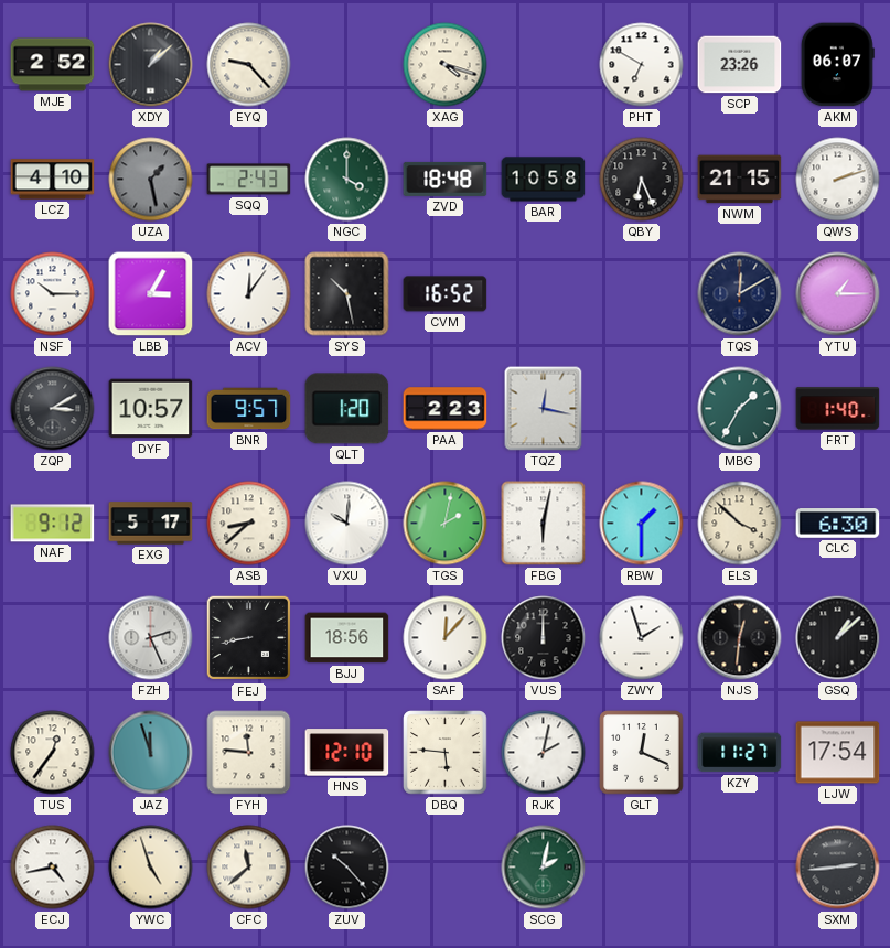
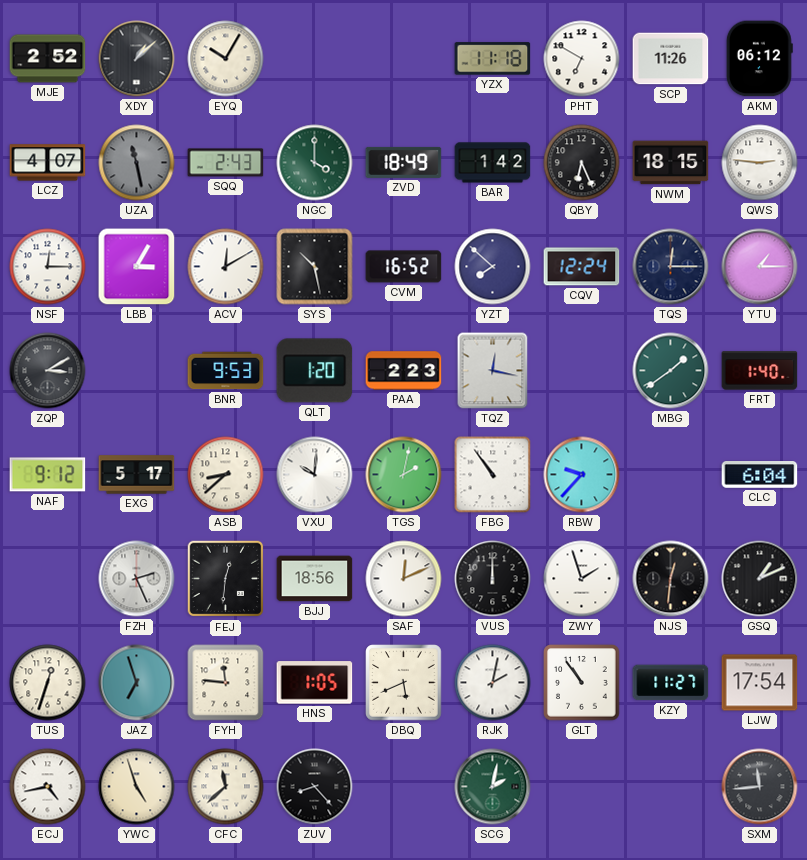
EYQ: 9:23 -> 10:05
XAG: 4:18 -> none
YZX: none -> 11:18
SCP: 23:26 -> 11:26
AKM: 06:07 -> 06:12
LCZ: 4:10 -> 4:07
UZA: 1:28 -> 11:28
ZVD: 18:48 -> 18:49
BAR: 10:58 -> 1:42
NWM: 21:15 -> 18:15
QWS: 2:12 -> 2:46
NSF: 10:15 -> 12:15
ACV: 12:06 -> 12:10
YZT: none -> 7:52
CQV: none -> 12:24
TQS: 12:10 -> 12:15
DYF: 10:57 -> none
BNR: 9:57 -> 9:53
MBG: 1:35 -> 1:39
FBG: 6:02 -> 10:54
RBW: 1:30 -> 9:37
ELS: 3:52 -> none
CLC: 6:30 -> 6:04
FEJ: 8:43 -> 12:31
SAF: 12:07 -> 12:11
GSQ: 1:08 -> 1:11
TUS: 12:36 -> 12:33
JAZ: 11:57 -> 6:57
HNS: 12:10 -> 1:05
DBQ: 5:46 -> 5:41
GLT: 12:19 -> 10:54
ZUV: 10:23 -> 8:23
SXM: 2:44 -> 11:44
